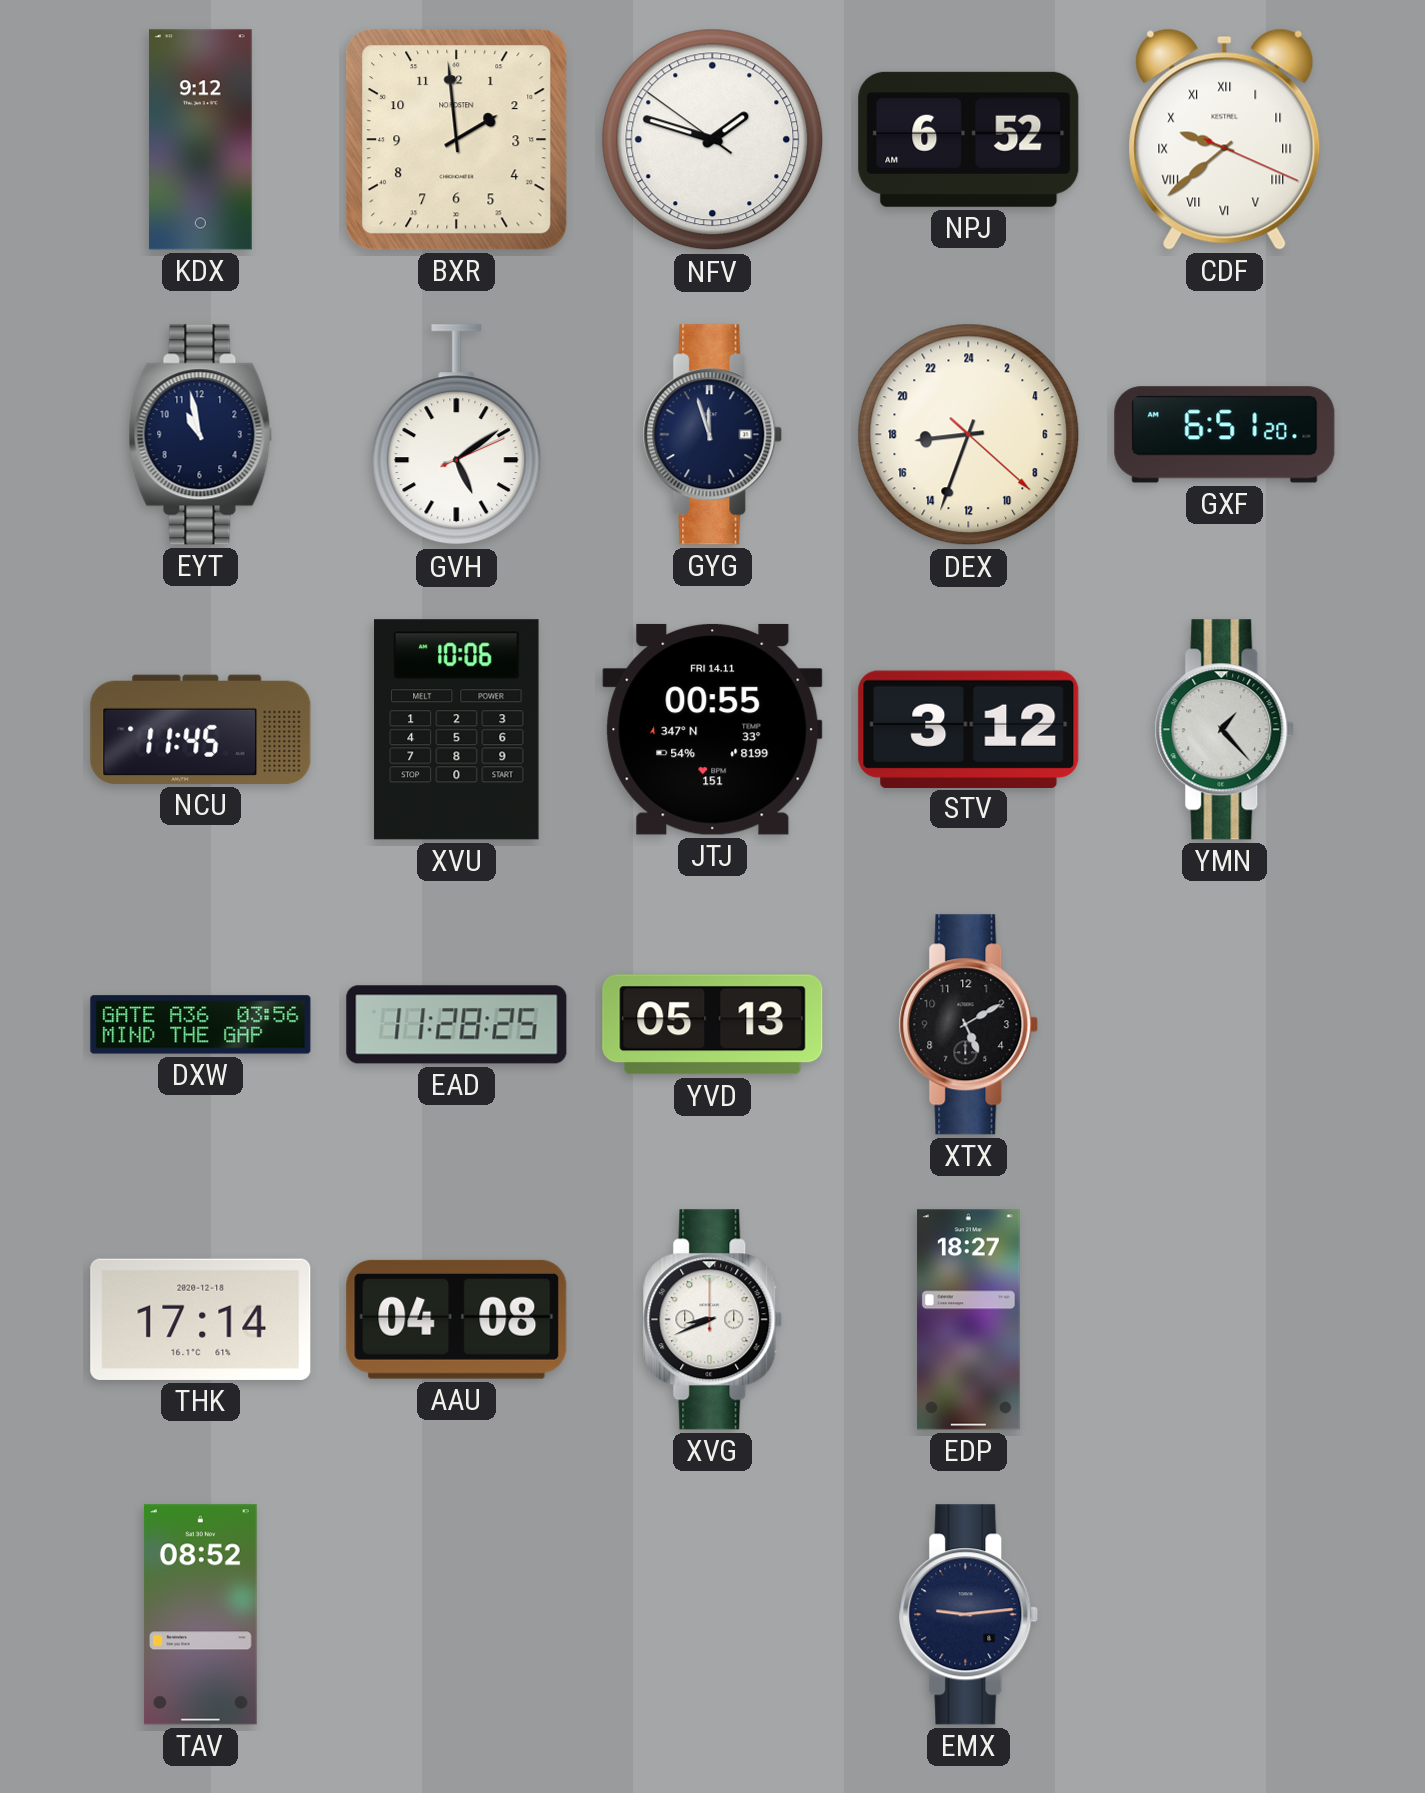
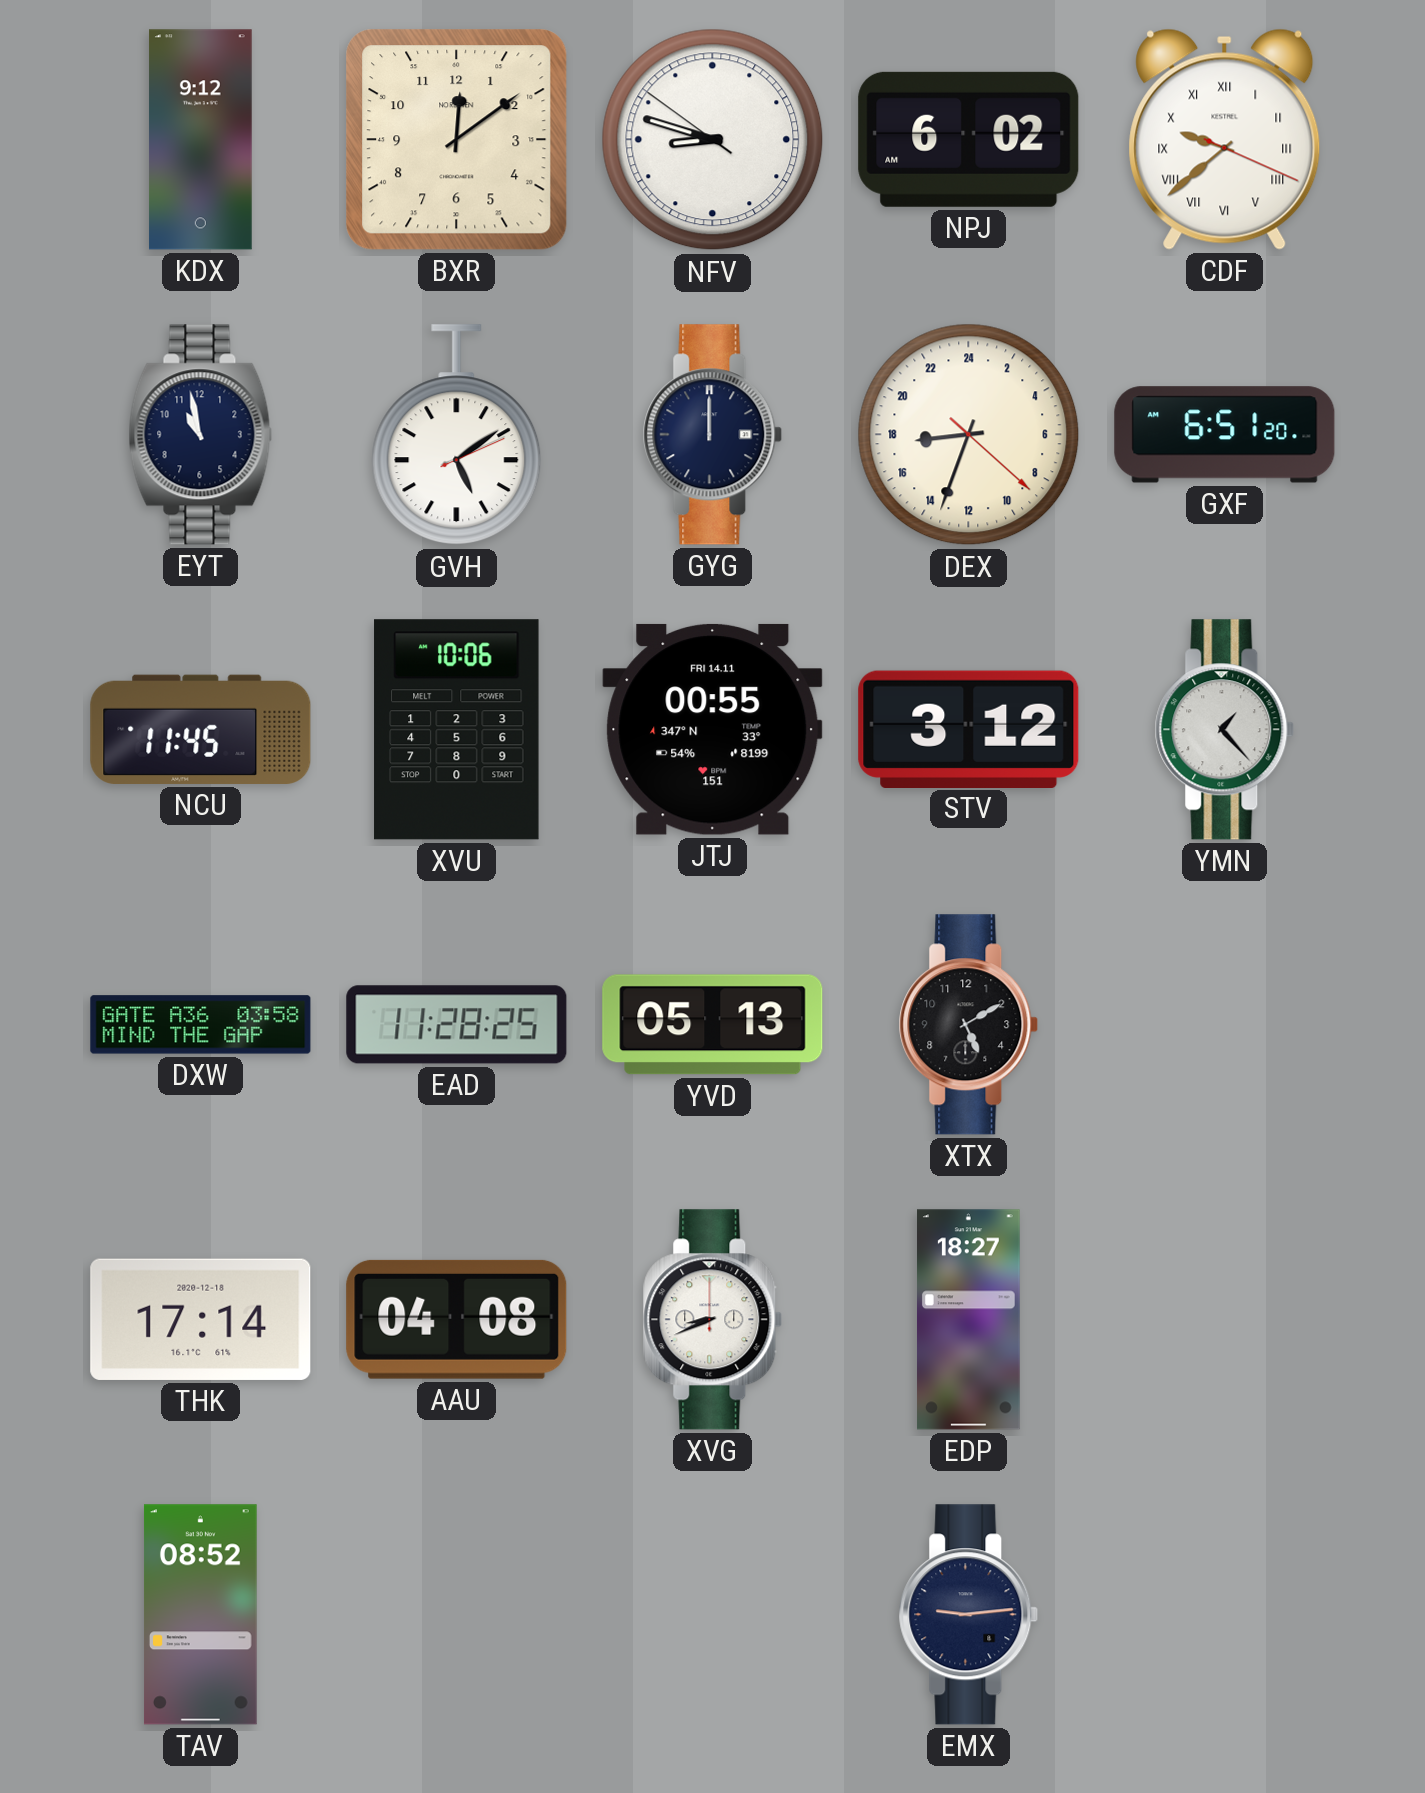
BXR: 1:59 -> 12:09
NFV: 1:47 -> 8:47
NPJ: 6:52 -> 6:02
GYG: 11:57 -> 12:00
DXW: 03:56 -> 03:58
